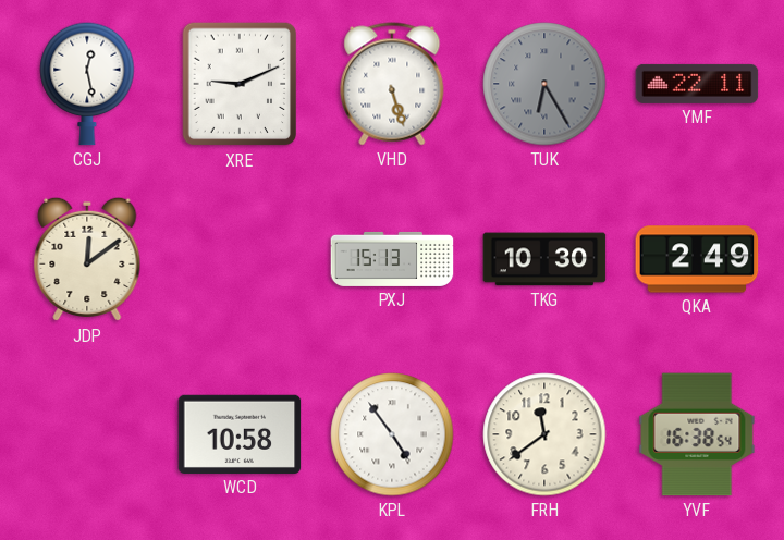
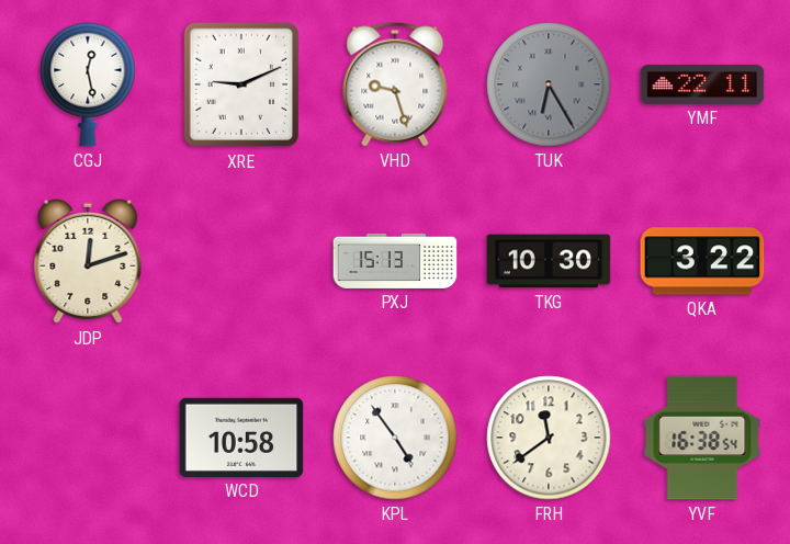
VHD: 5:27 -> 9:27
JDP: 12:09 -> 12:12
QKA: 2:49 -> 3:22
